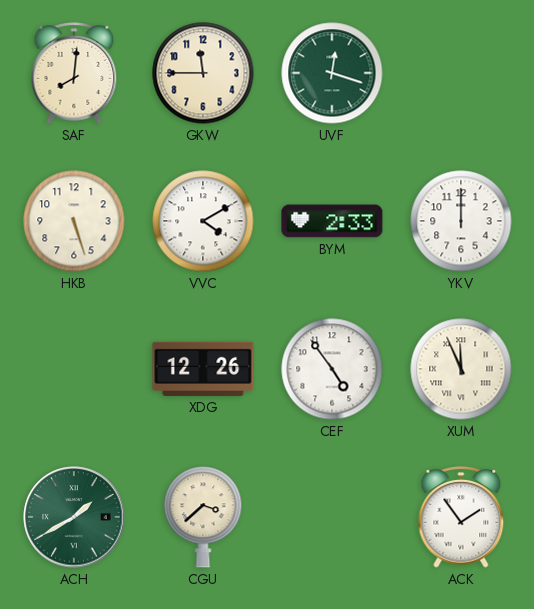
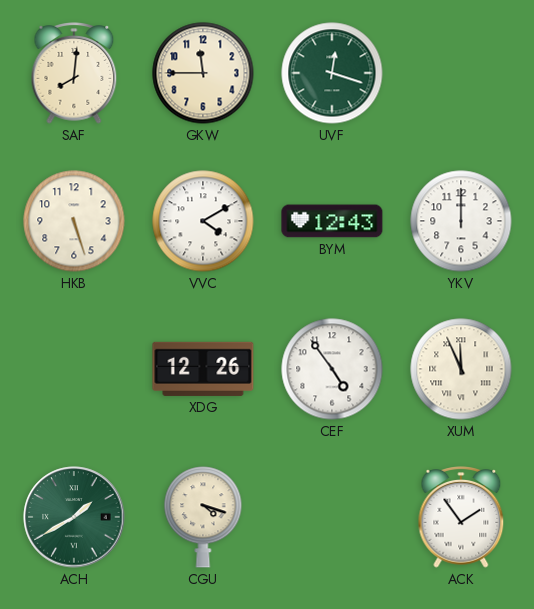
BYM: 2:33 -> 12:43
CGU: 3:38 -> 4:18
